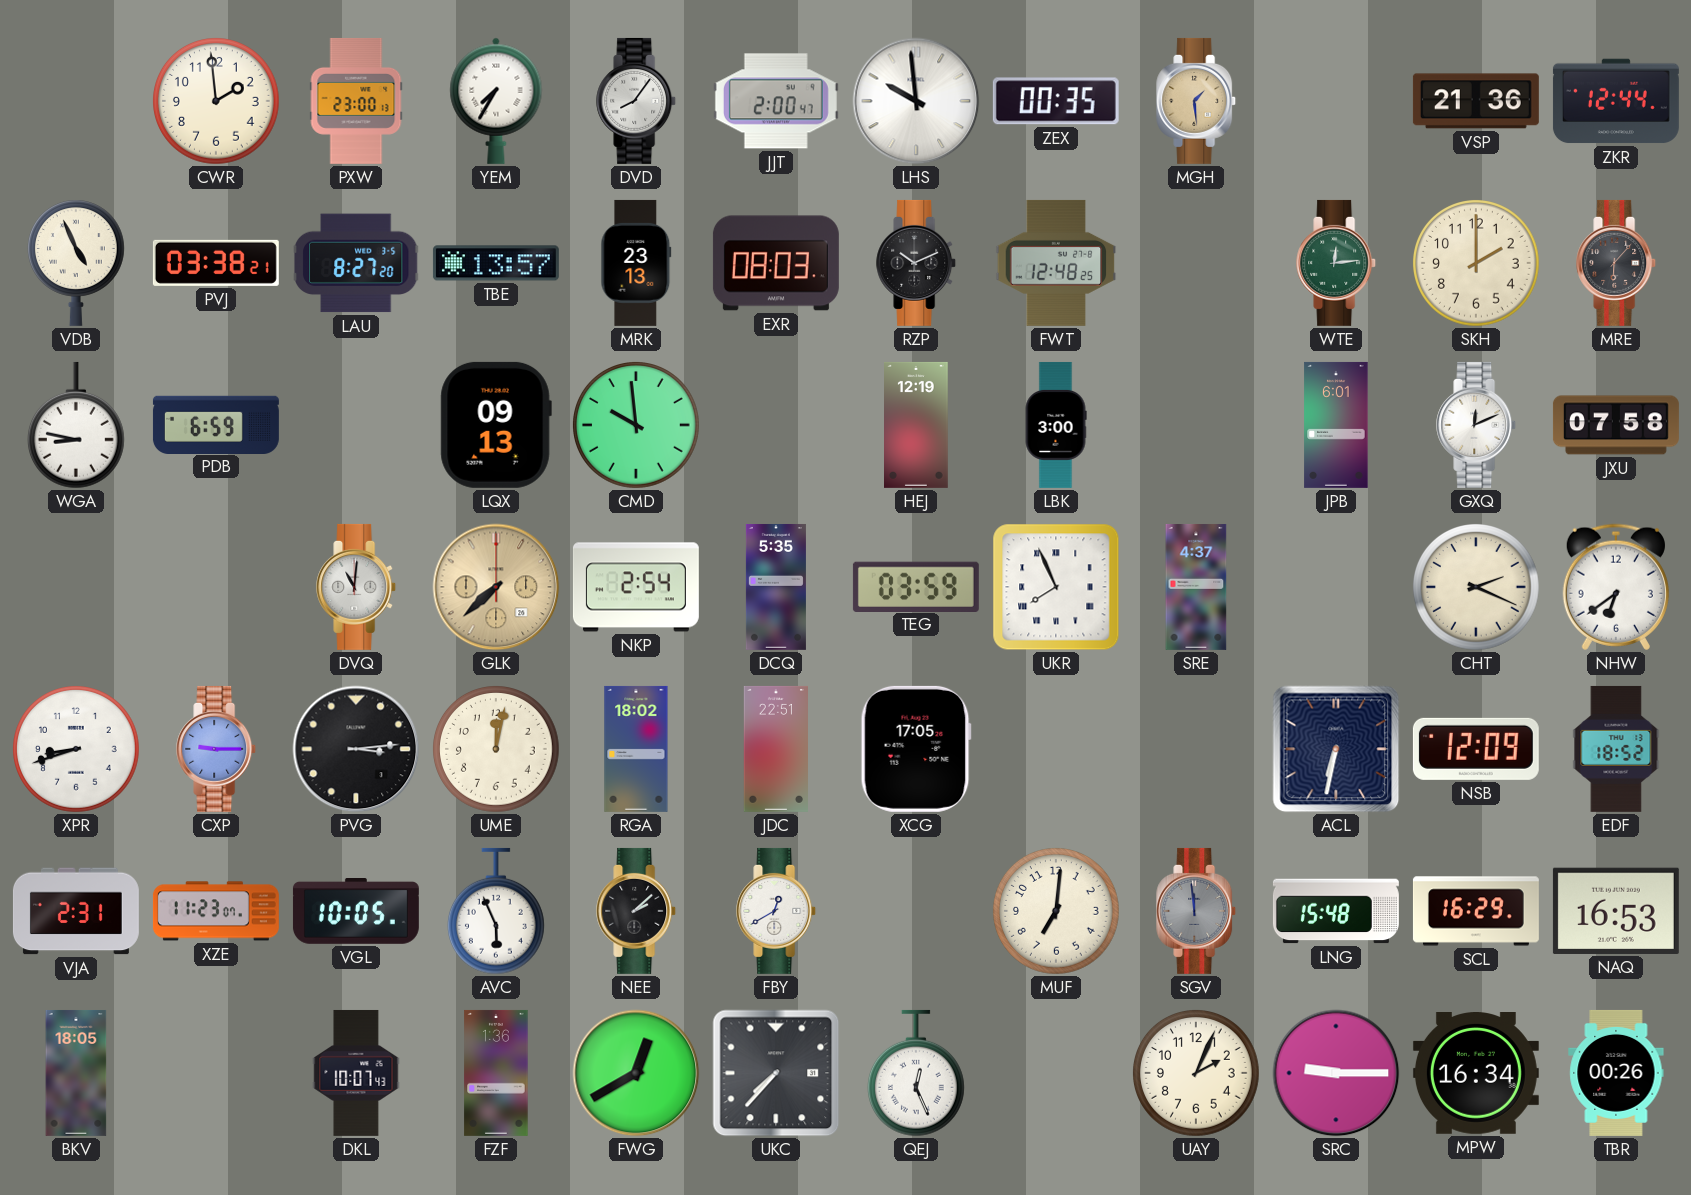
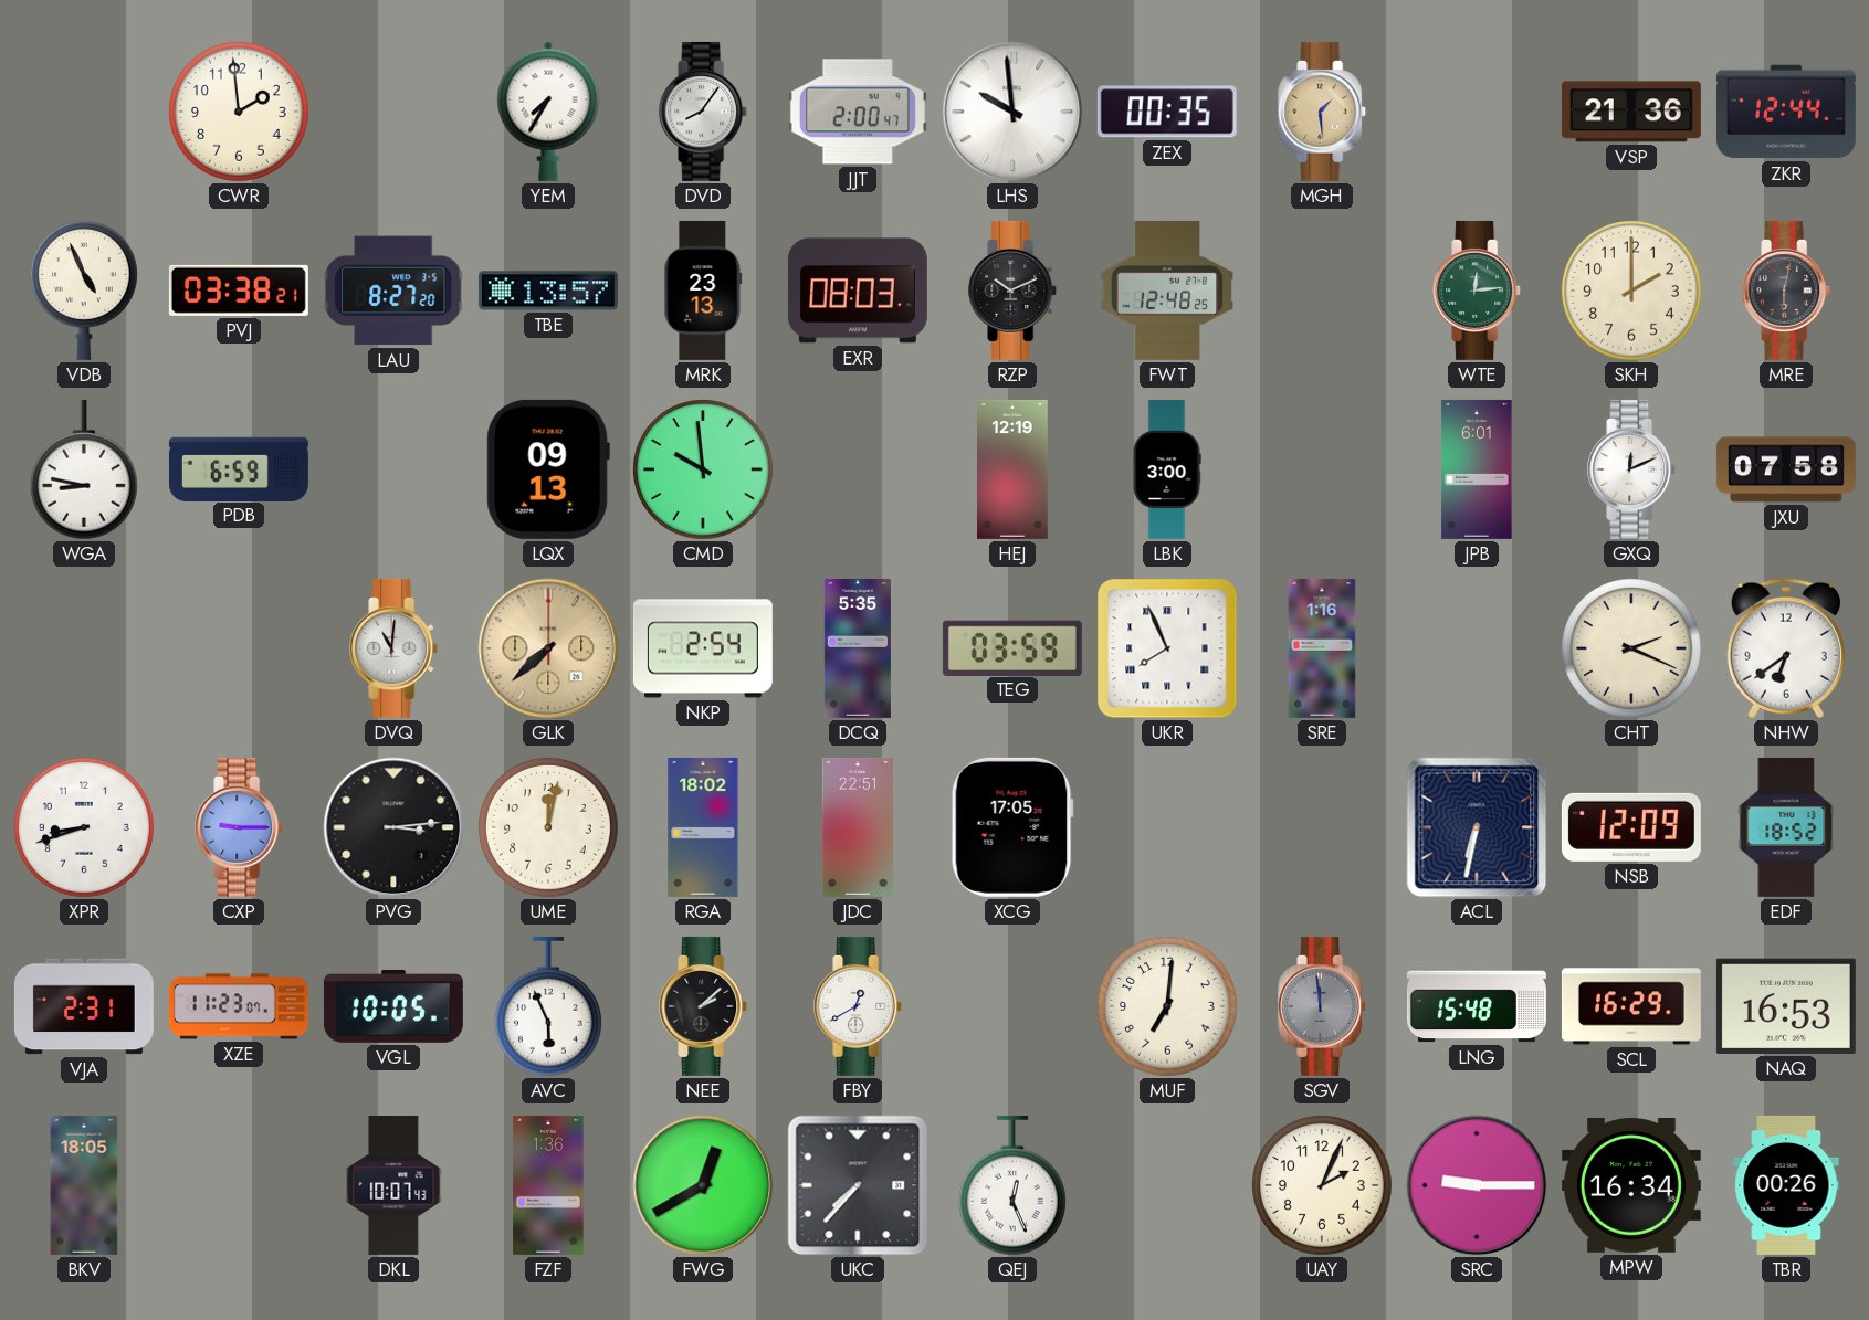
PXW: 23:00 -> none
MRE: 6:07 -> 6:02
SRE: 4:37 -> 1:16
